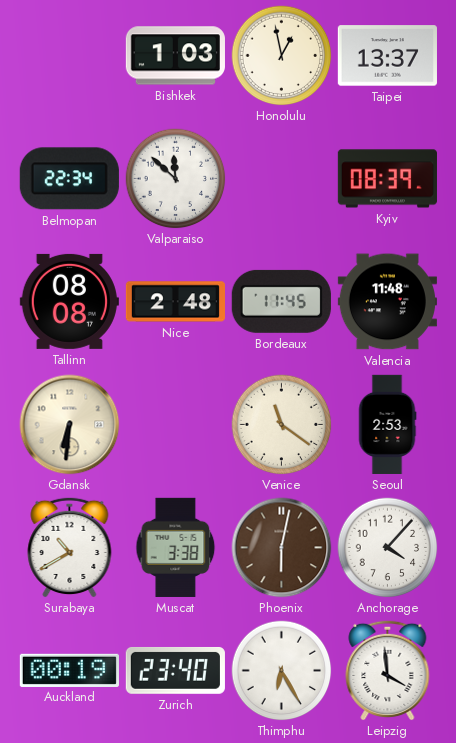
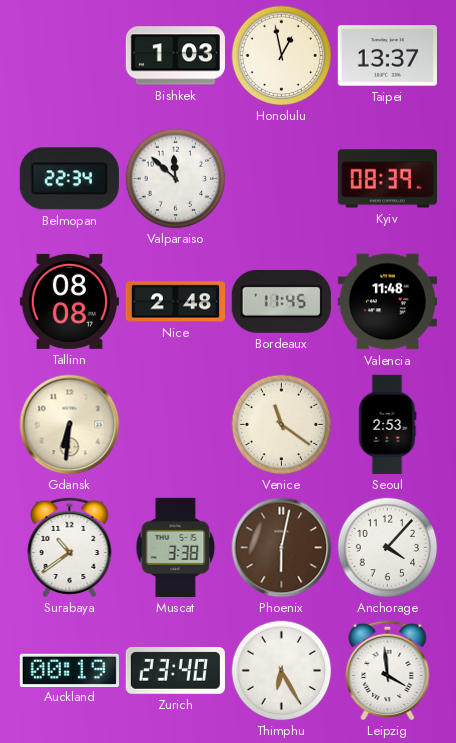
Surabaya: 10:40 -> 10:39
